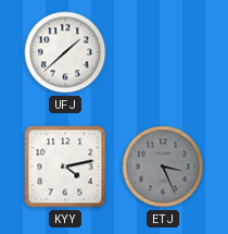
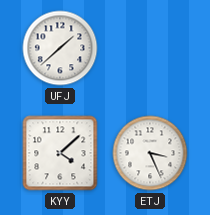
KYY: 4:13 -> 4:08
ETJ dial: grey -> white
